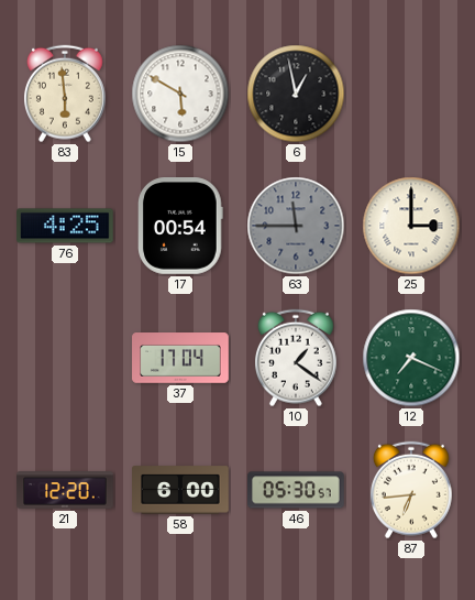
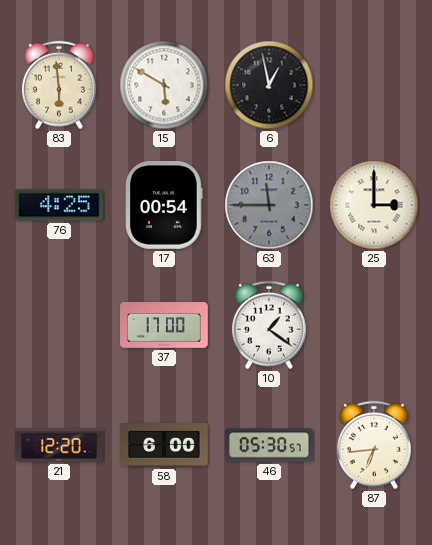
37: 17:04 -> 17:00
12: 7:19 -> none
